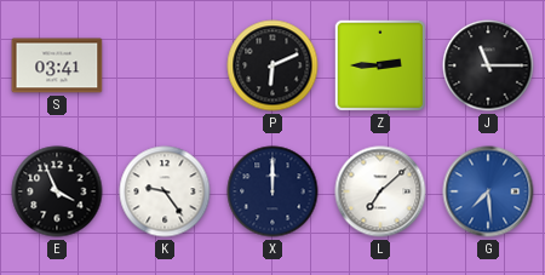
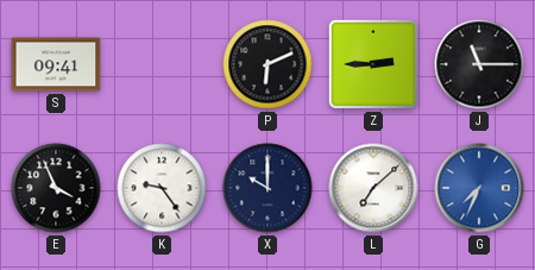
S: 03:41 -> 09:41
X: 12:00 -> 10:00
G: 7:29 -> 7:34
